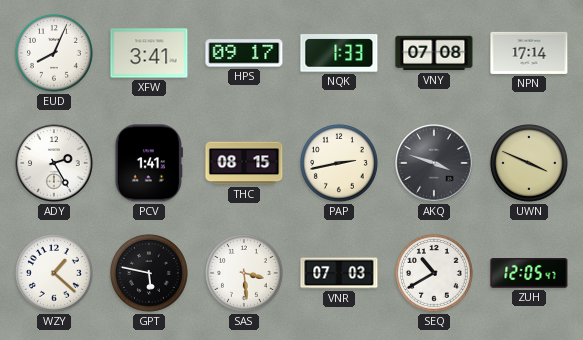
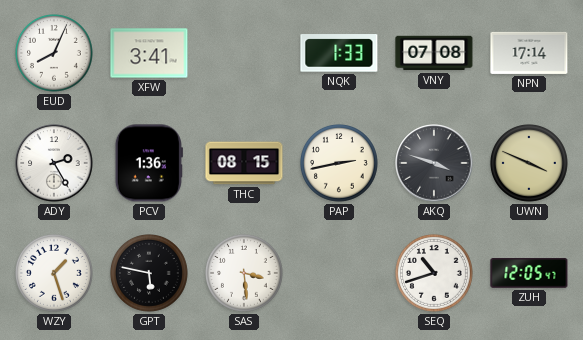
HPS: 09:17 -> none
PCV: 1:41 -> 1:36
WZY: 1:22 -> 1:27
VNR: 07:03 -> none
SEQ: 10:40 -> 10:42
